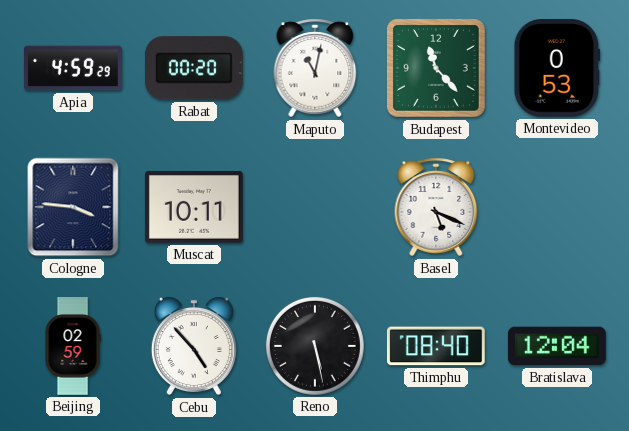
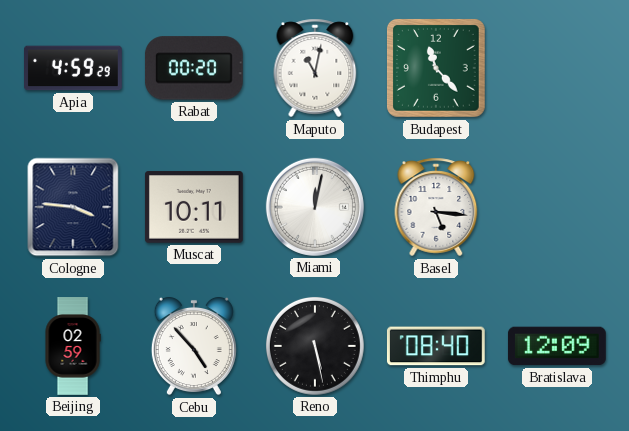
Montevideo: 0:53 -> none
Miami: none -> 12:02
Basel: 5:19 -> 5:16
Bratislava: 12:04 -> 12:09
